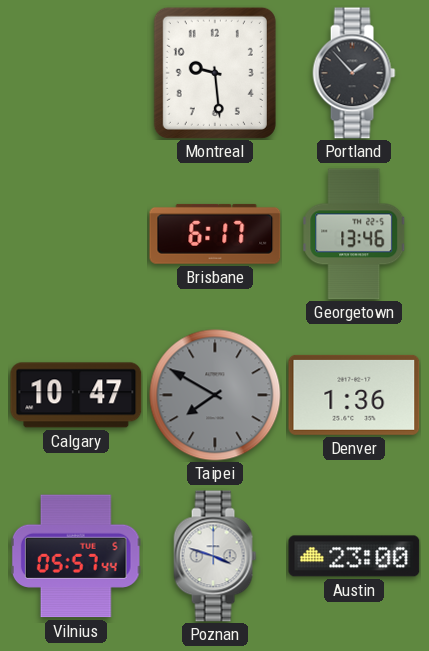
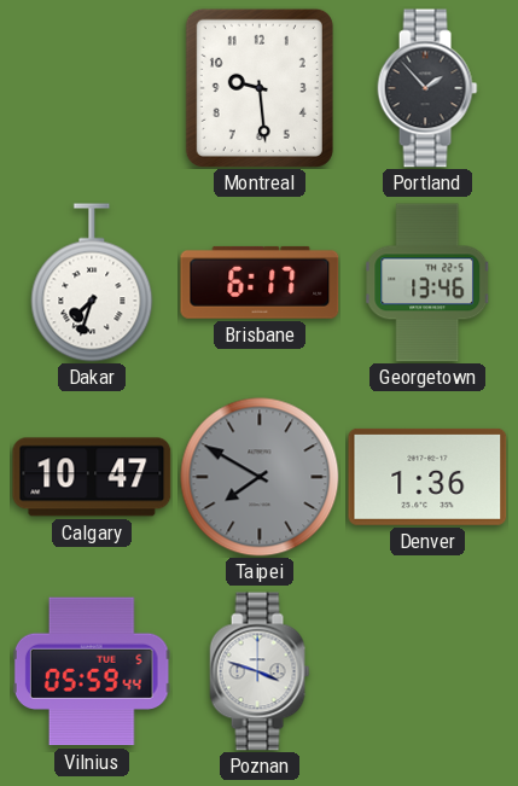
Dakar: none -> 7:33
Vilnius: 05:57 -> 05:59
Austin: 23:00 -> none
